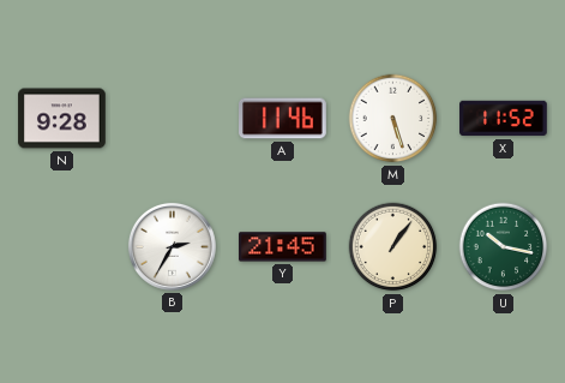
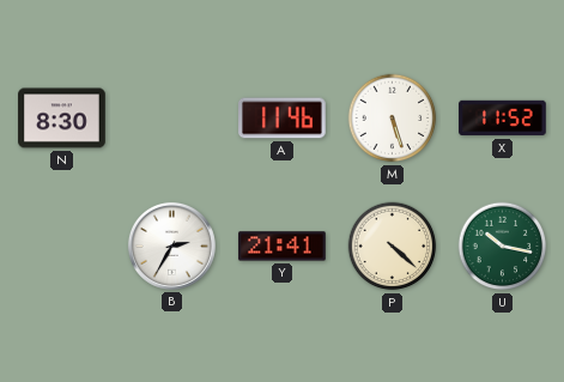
N: 9:28 -> 8:30
Y: 21:45 -> 21:41
P: 1:06 -> 4:22
